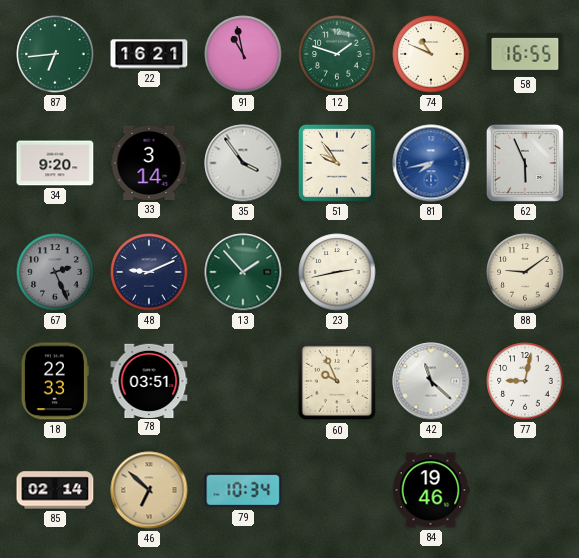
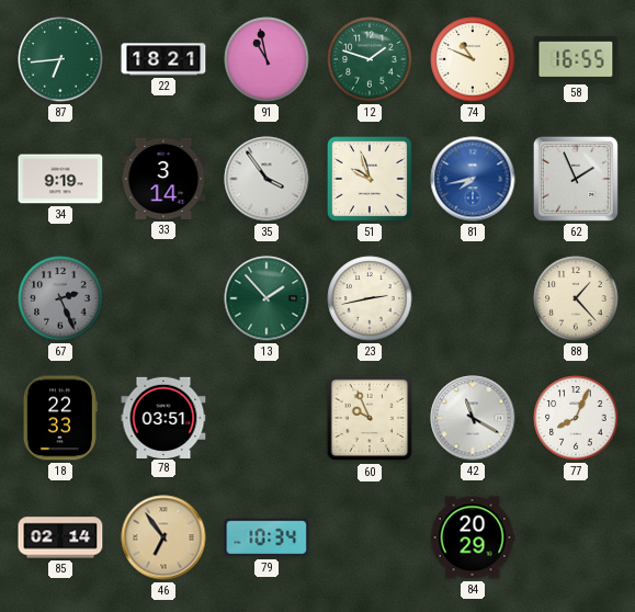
22: 16:21 -> 18:21
34: 9:20 -> 9:19
51: 9:54 -> 9:57
62: 5:56 -> 1:56
48: 9:11 -> none
88: 9:09 -> 1:23
42: 11:22 -> 11:20
77: 9:02 -> 8:04
46: 6:52 -> 6:54
84: 19:46 -> 20:29
